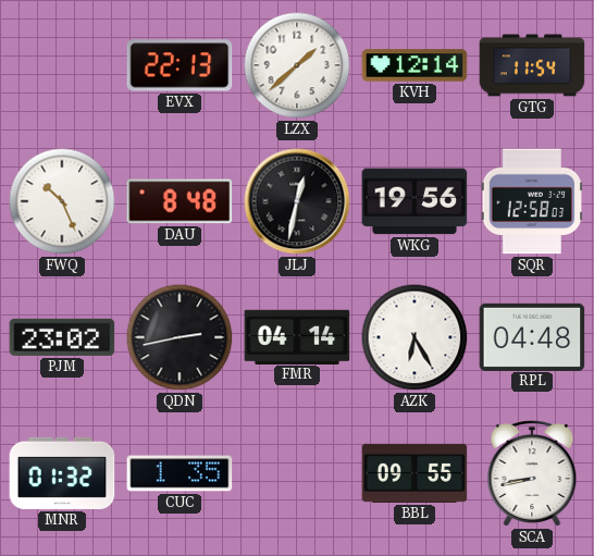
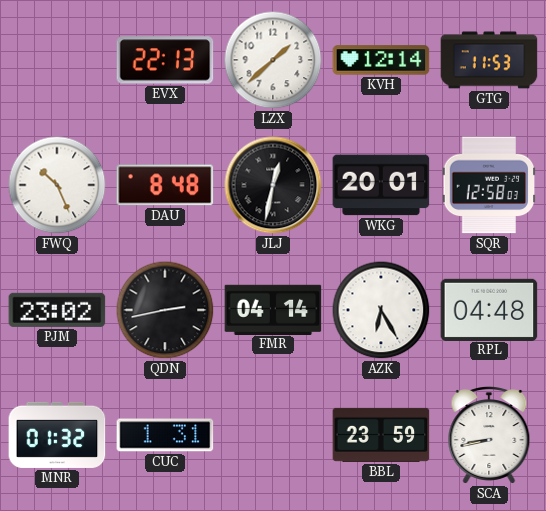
GTG: 11:54 -> 11:53
WKG: 19:56 -> 20:01
CUC: 1:35 -> 1:31
BBL: 09:55 -> 23:59
